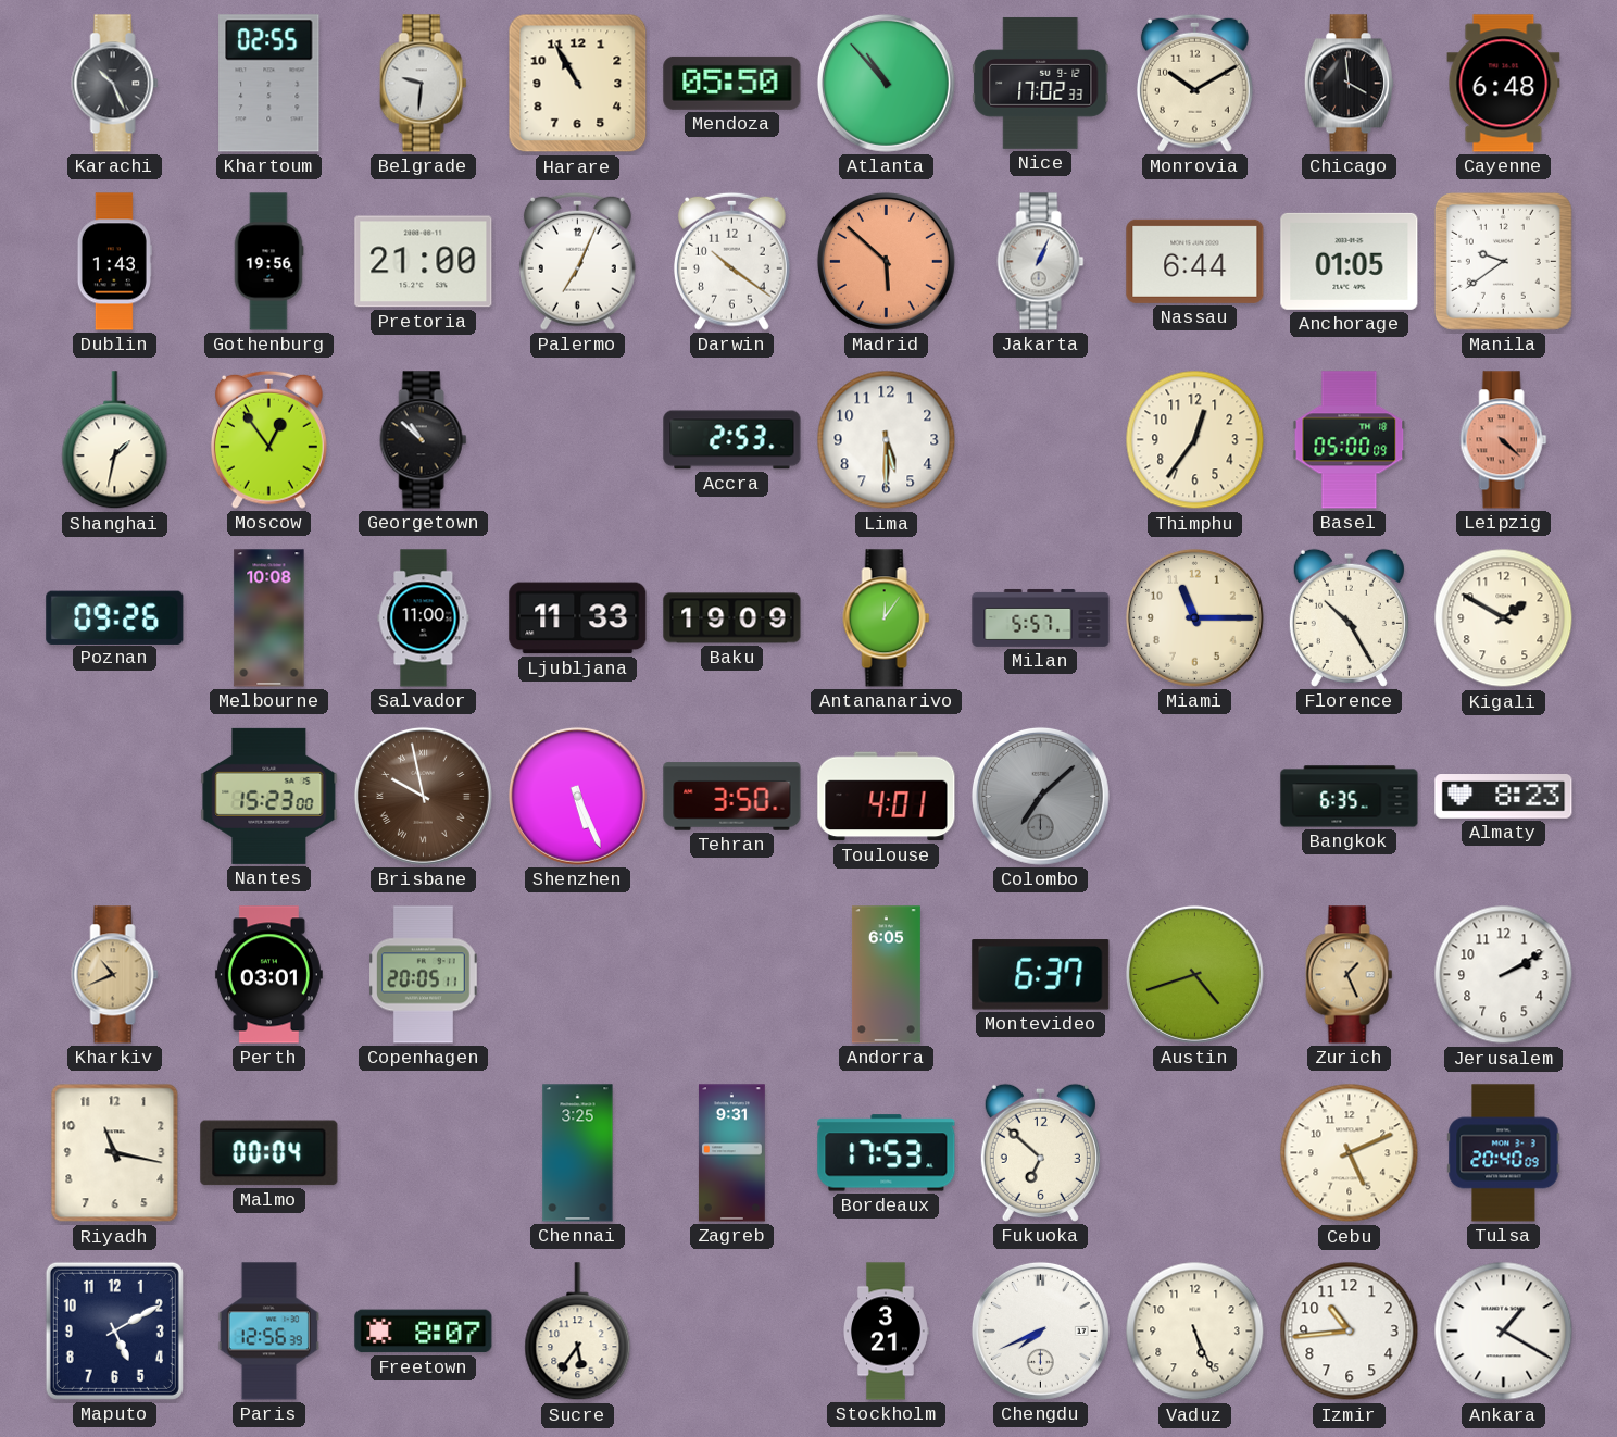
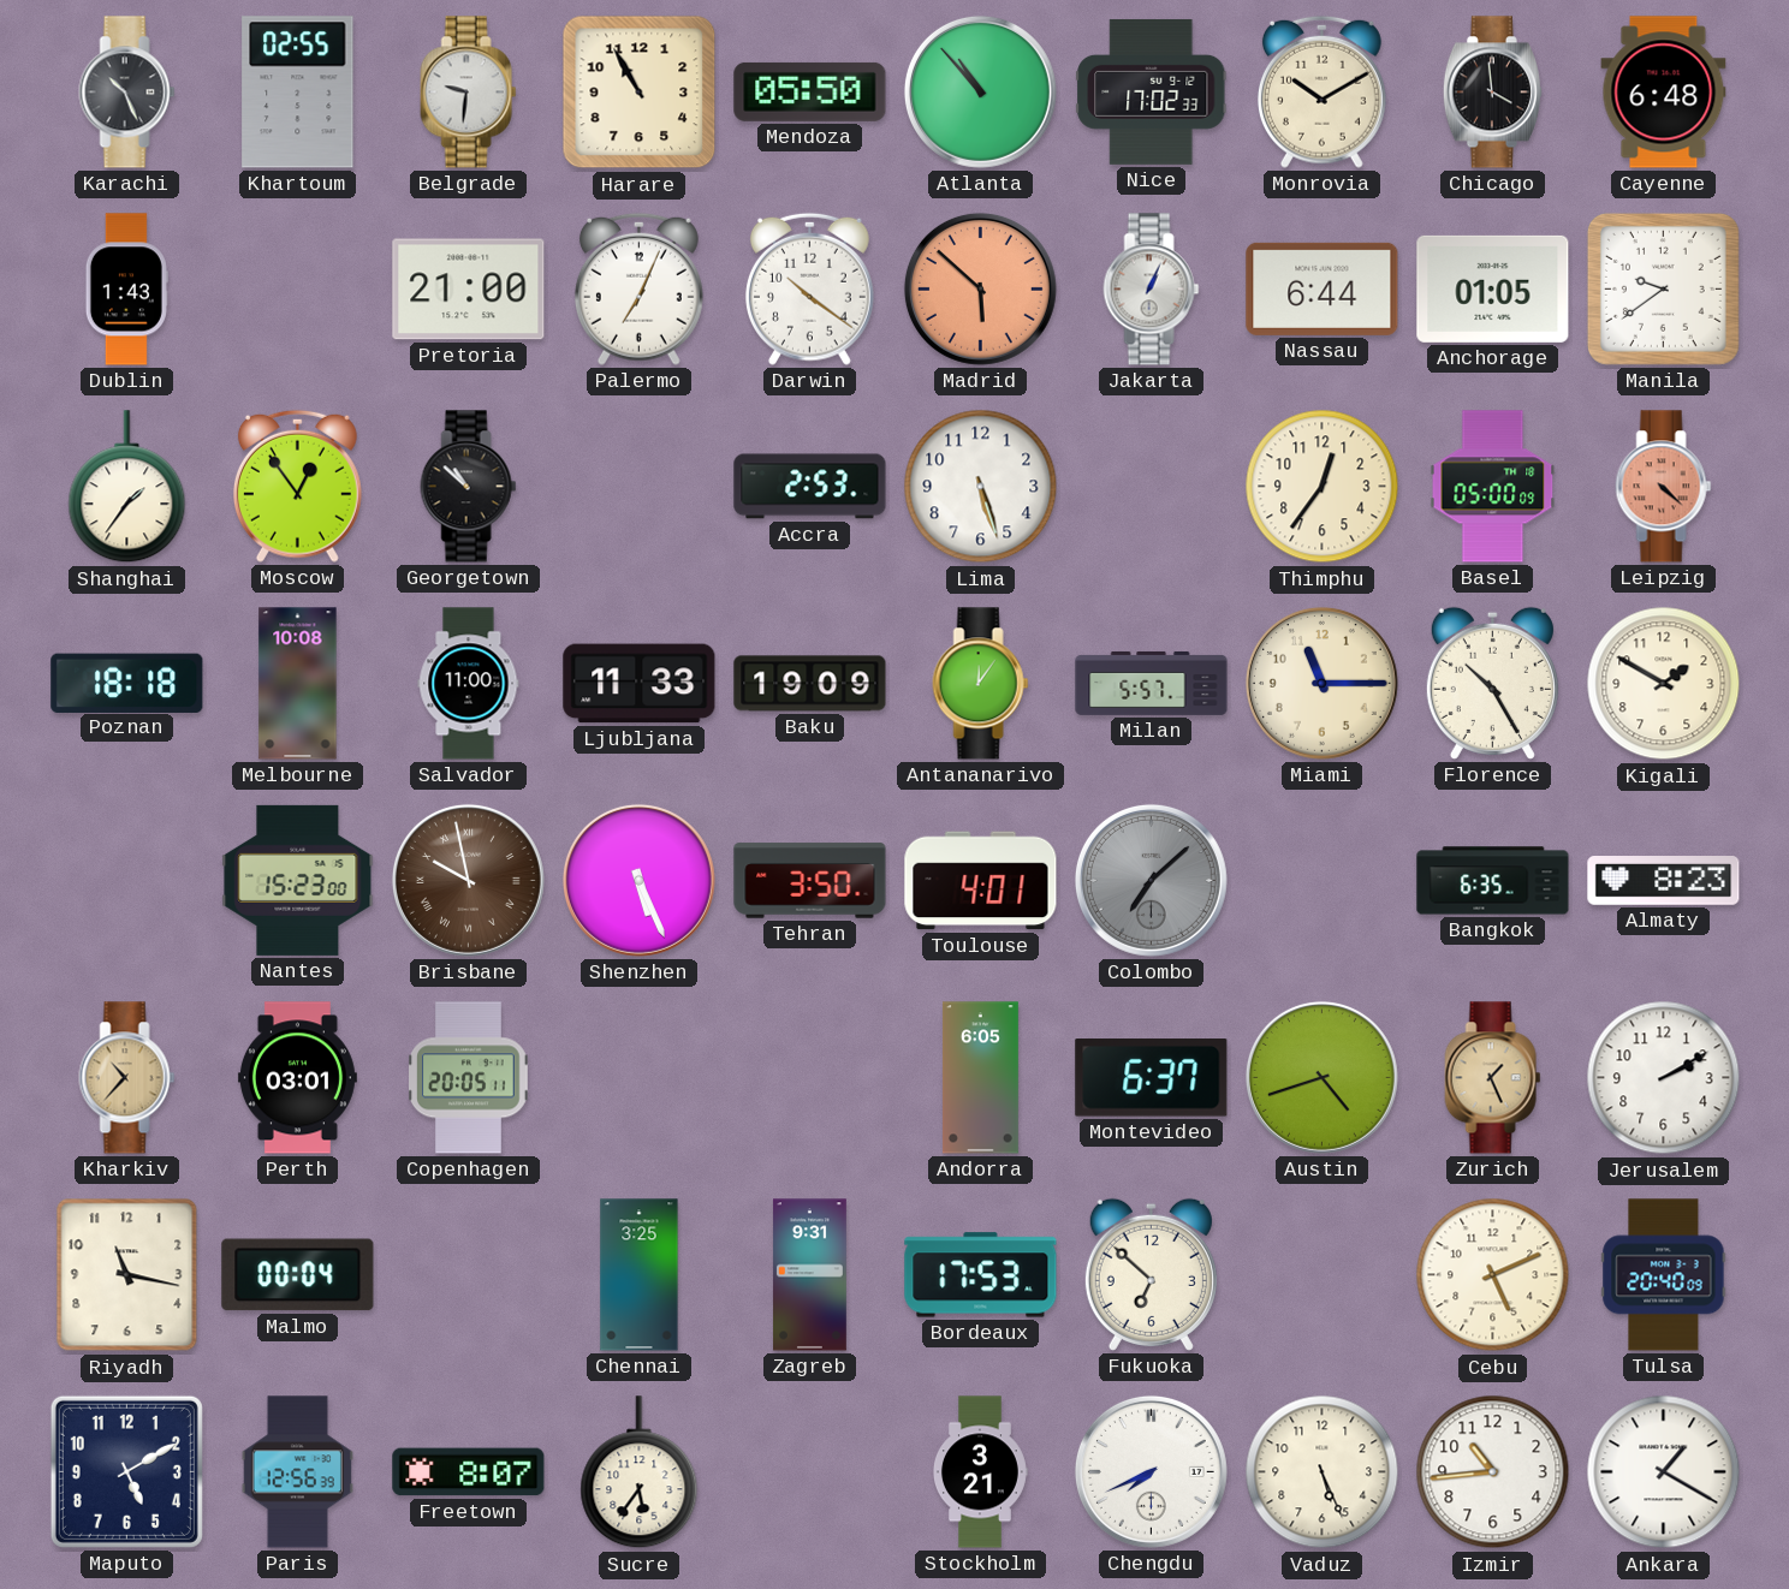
Gothenburg: 19:56 -> none
Shanghai: 1:32 -> 1:36
Lima: 5:30 -> 5:27
Poznan: 09:26 -> 18:18
Kharkiv: 10:41 -> 10:37
